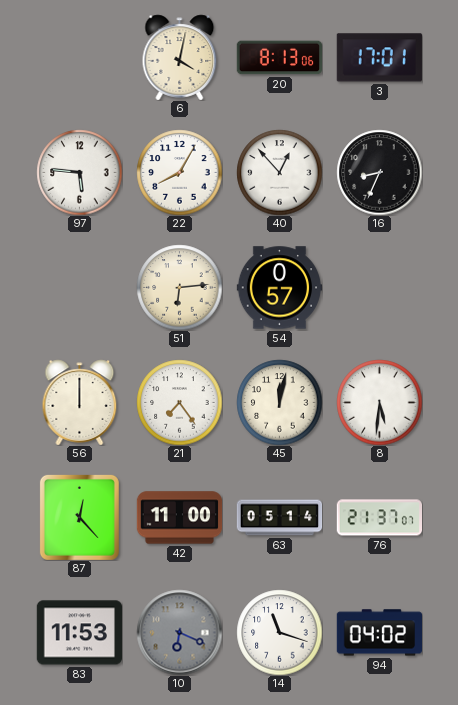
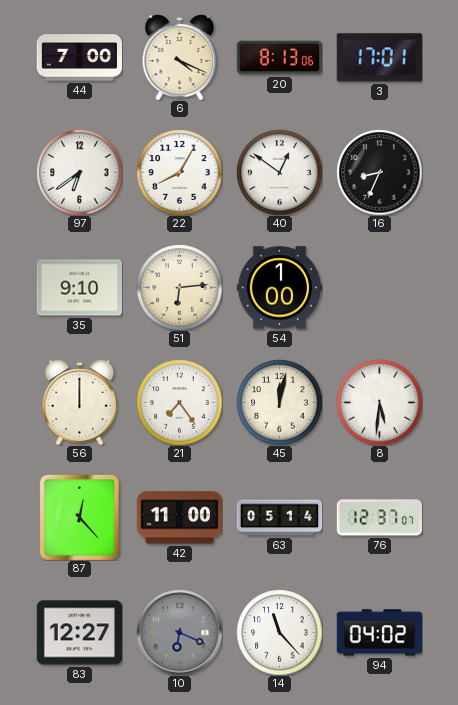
44: none -> 7:00
6: 4:02 -> 4:19
97: 5:46 -> 6:39
40: 12:53 -> 12:51
35: none -> 9:10
54: 0:57 -> 1:00
76: 21:37 -> 12:37
83: 11:53 -> 12:27
14: 11:18 -> 11:23
